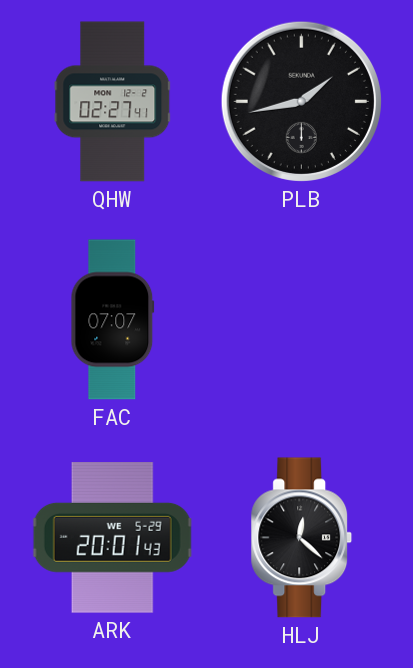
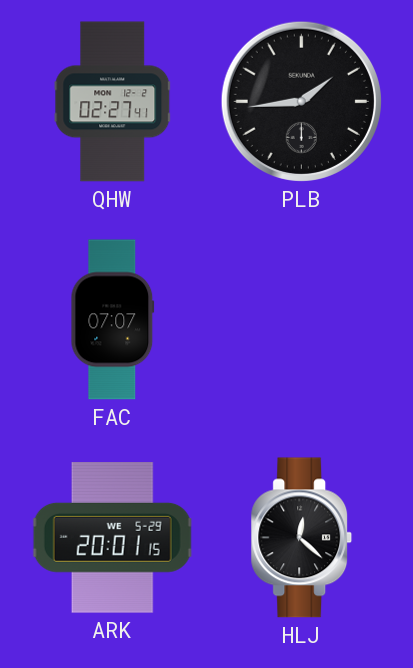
PLB: 1:43 -> 1:44
ARK: 20:01:43 -> 20:01:15
